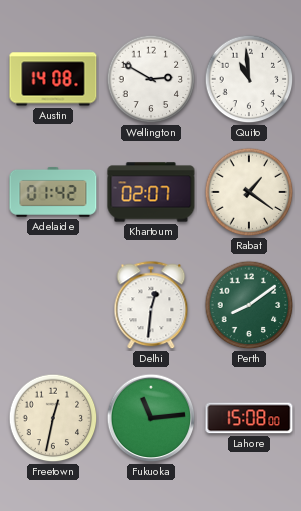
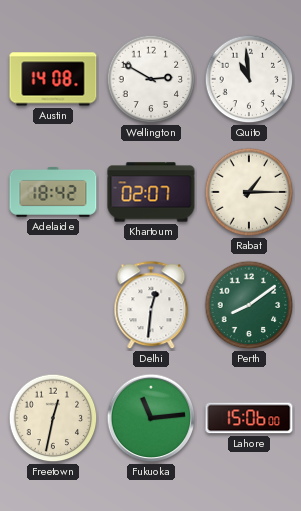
Adelaide: 01:42 -> 18:42
Rabat: 1:21 -> 1:15
Lahore: 15:08 -> 15:06
